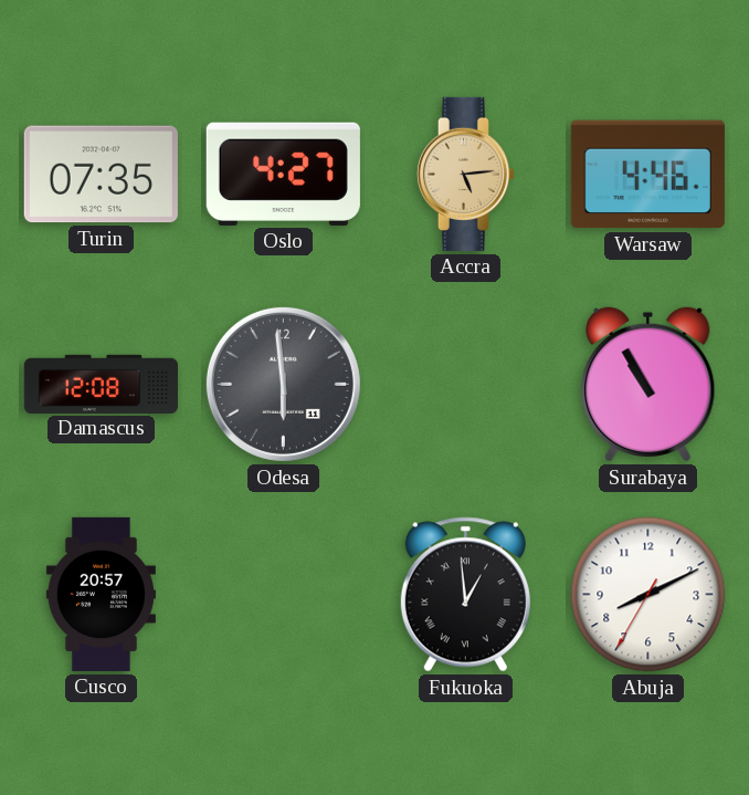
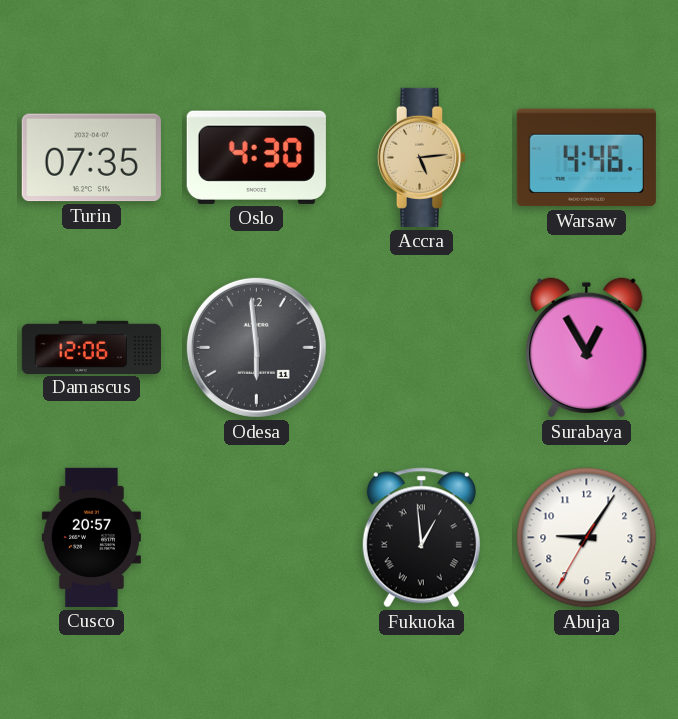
Oslo: 4:27 -> 4:30
Damascus: 12:08 -> 12:06
Surabaya: 10:55 -> 12:55
Abuja: 8:10 -> 9:05
